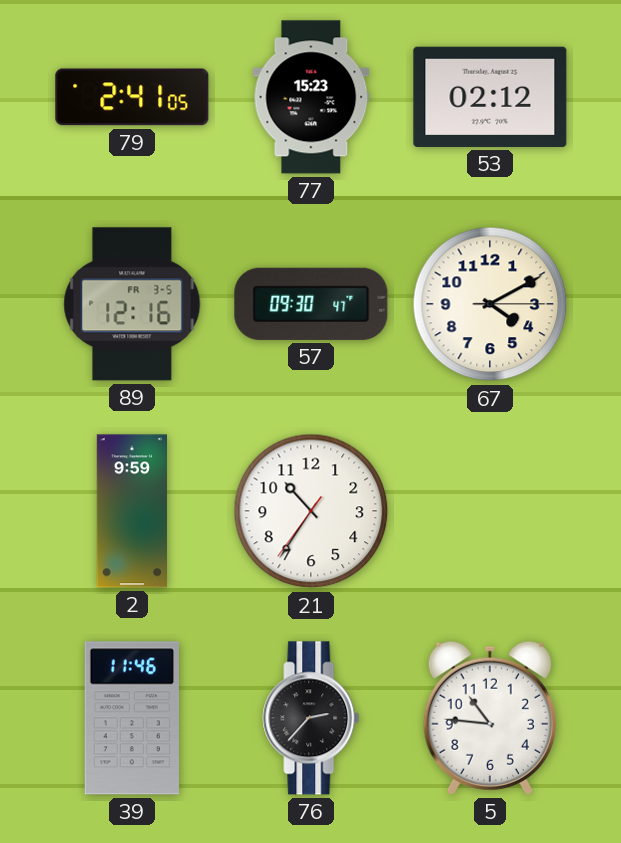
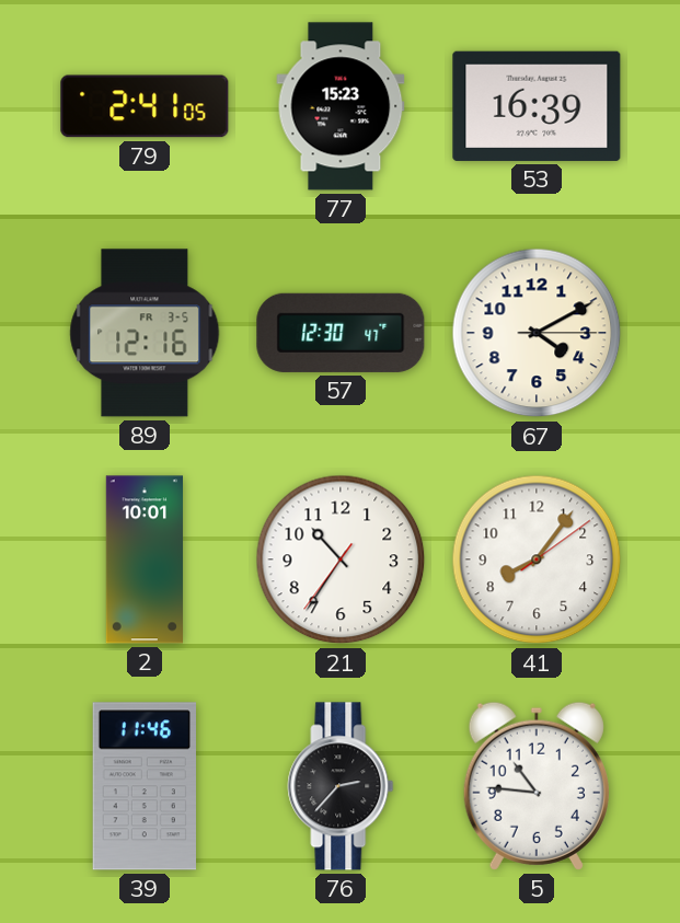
53: 02:12 -> 16:39
57: 09:30 -> 12:30
2: 9:59 -> 10:01
41: none -> 8:06
